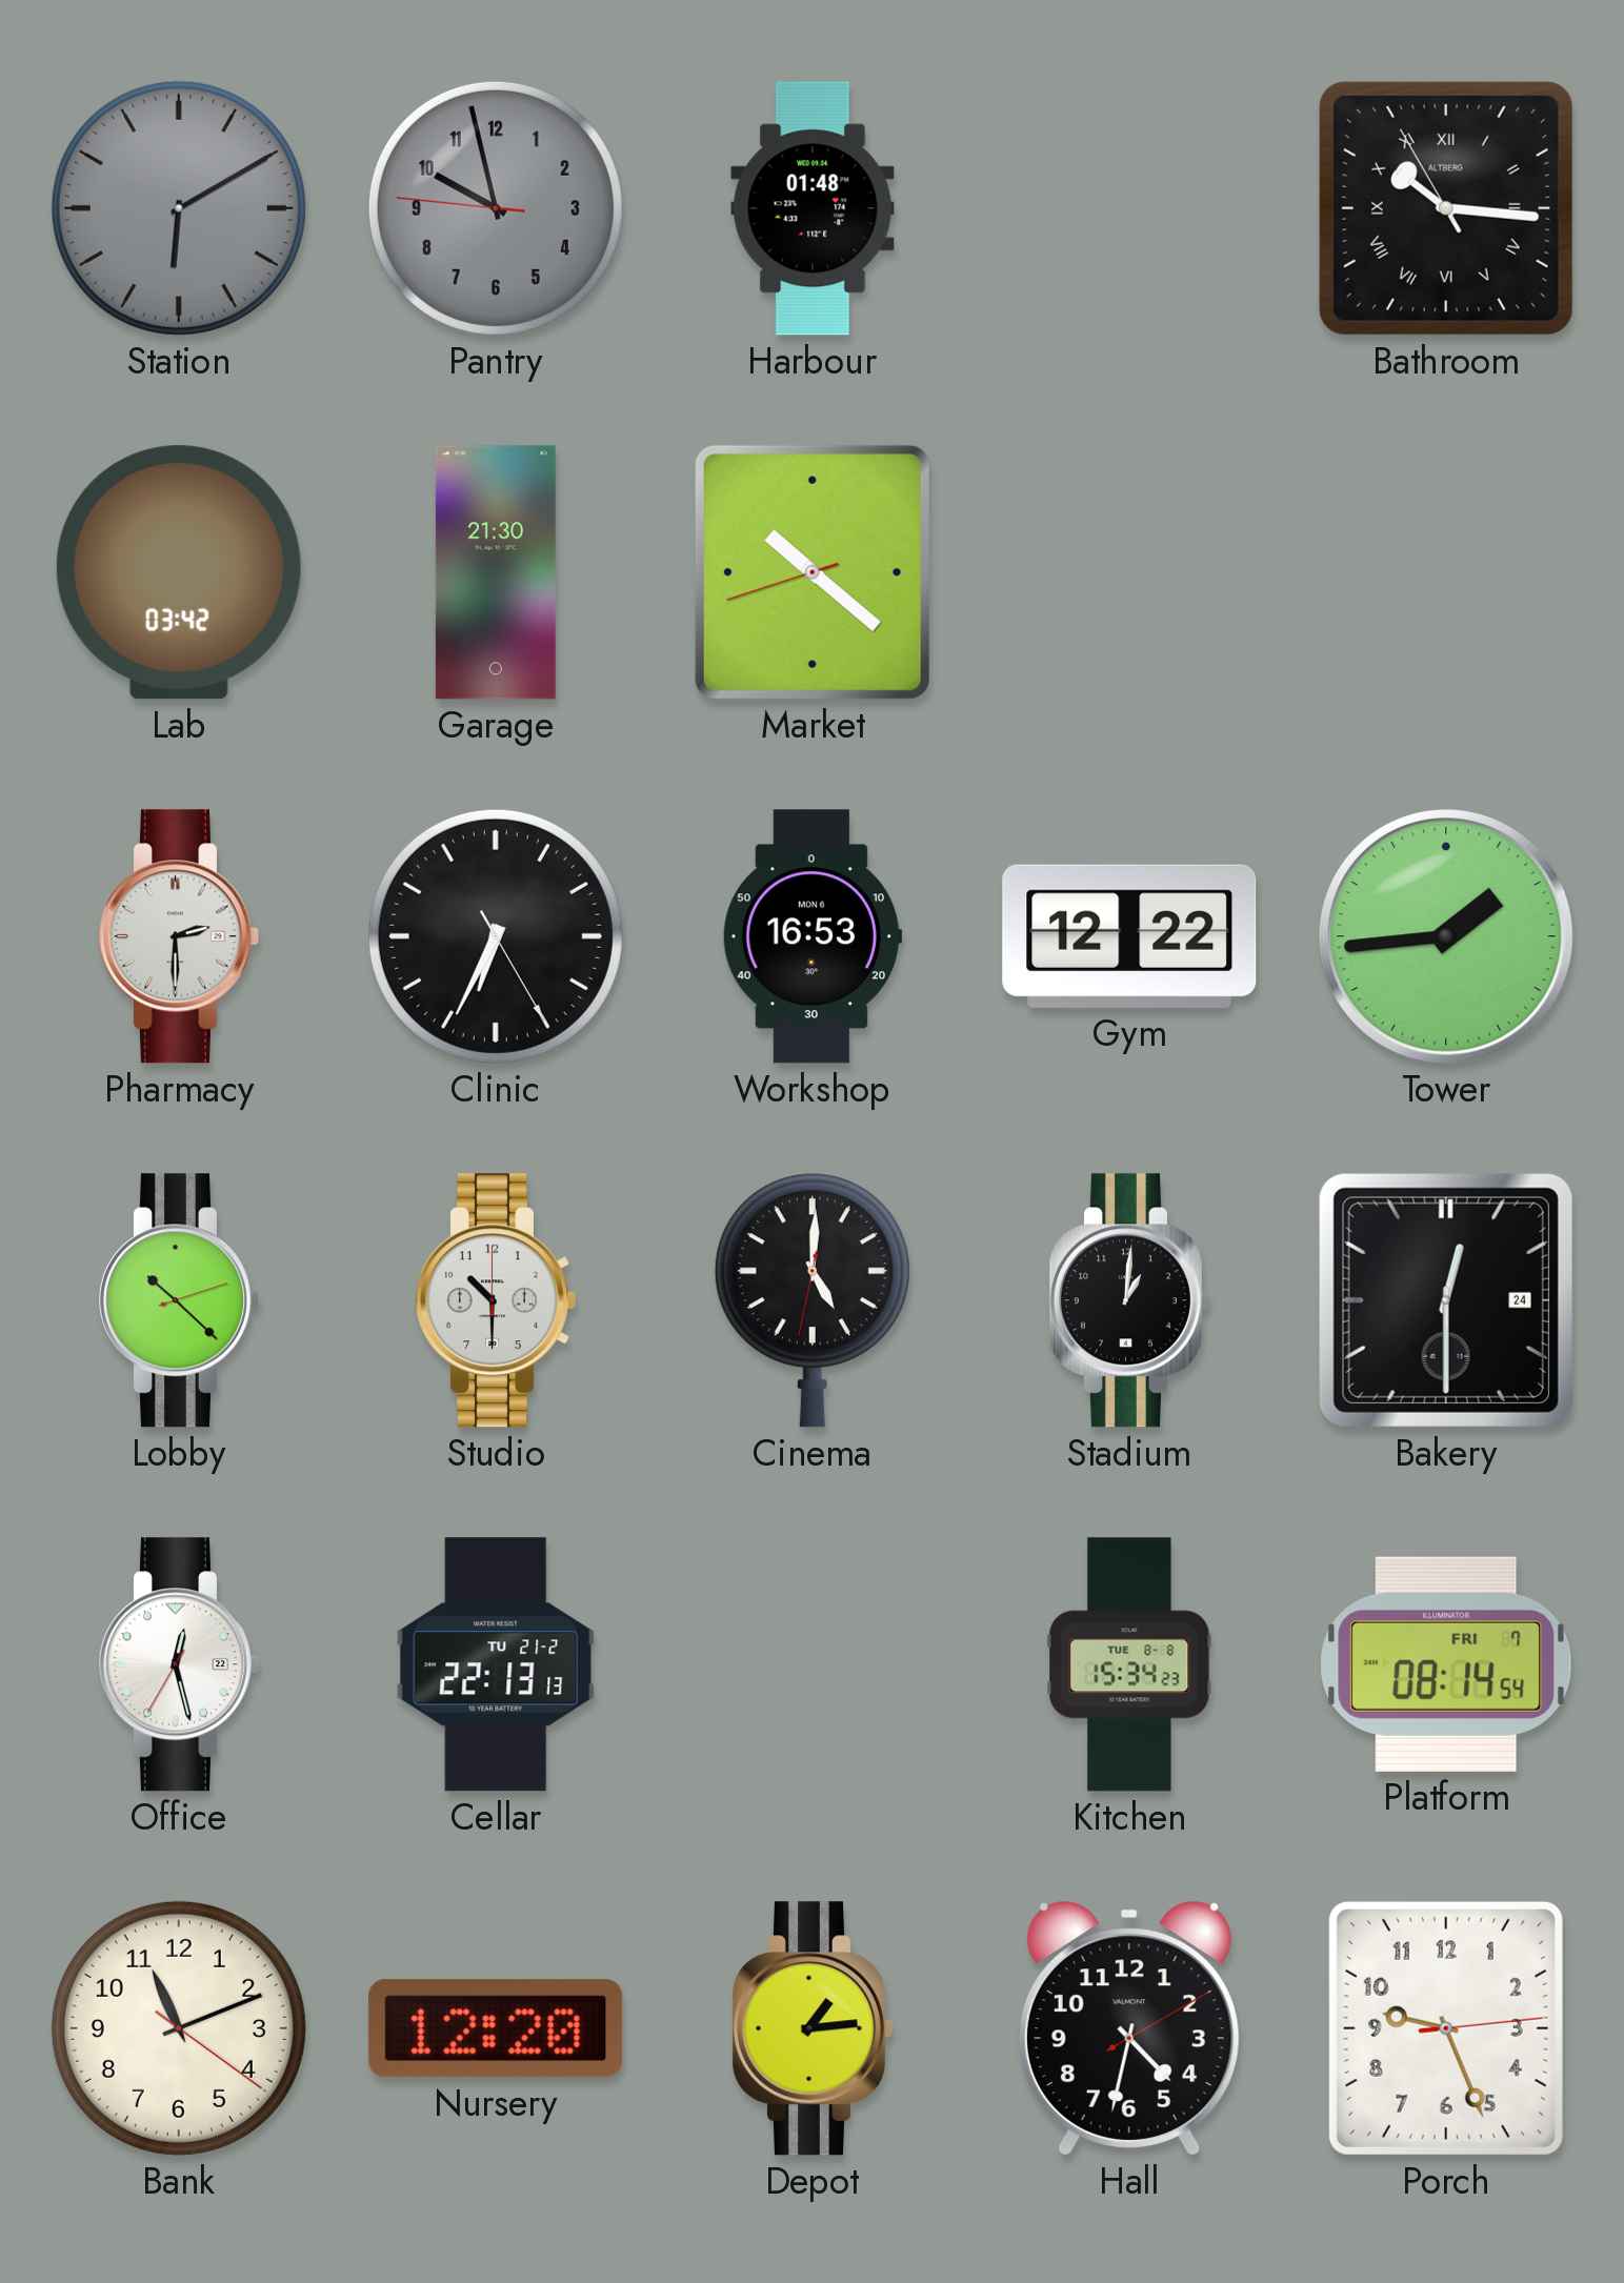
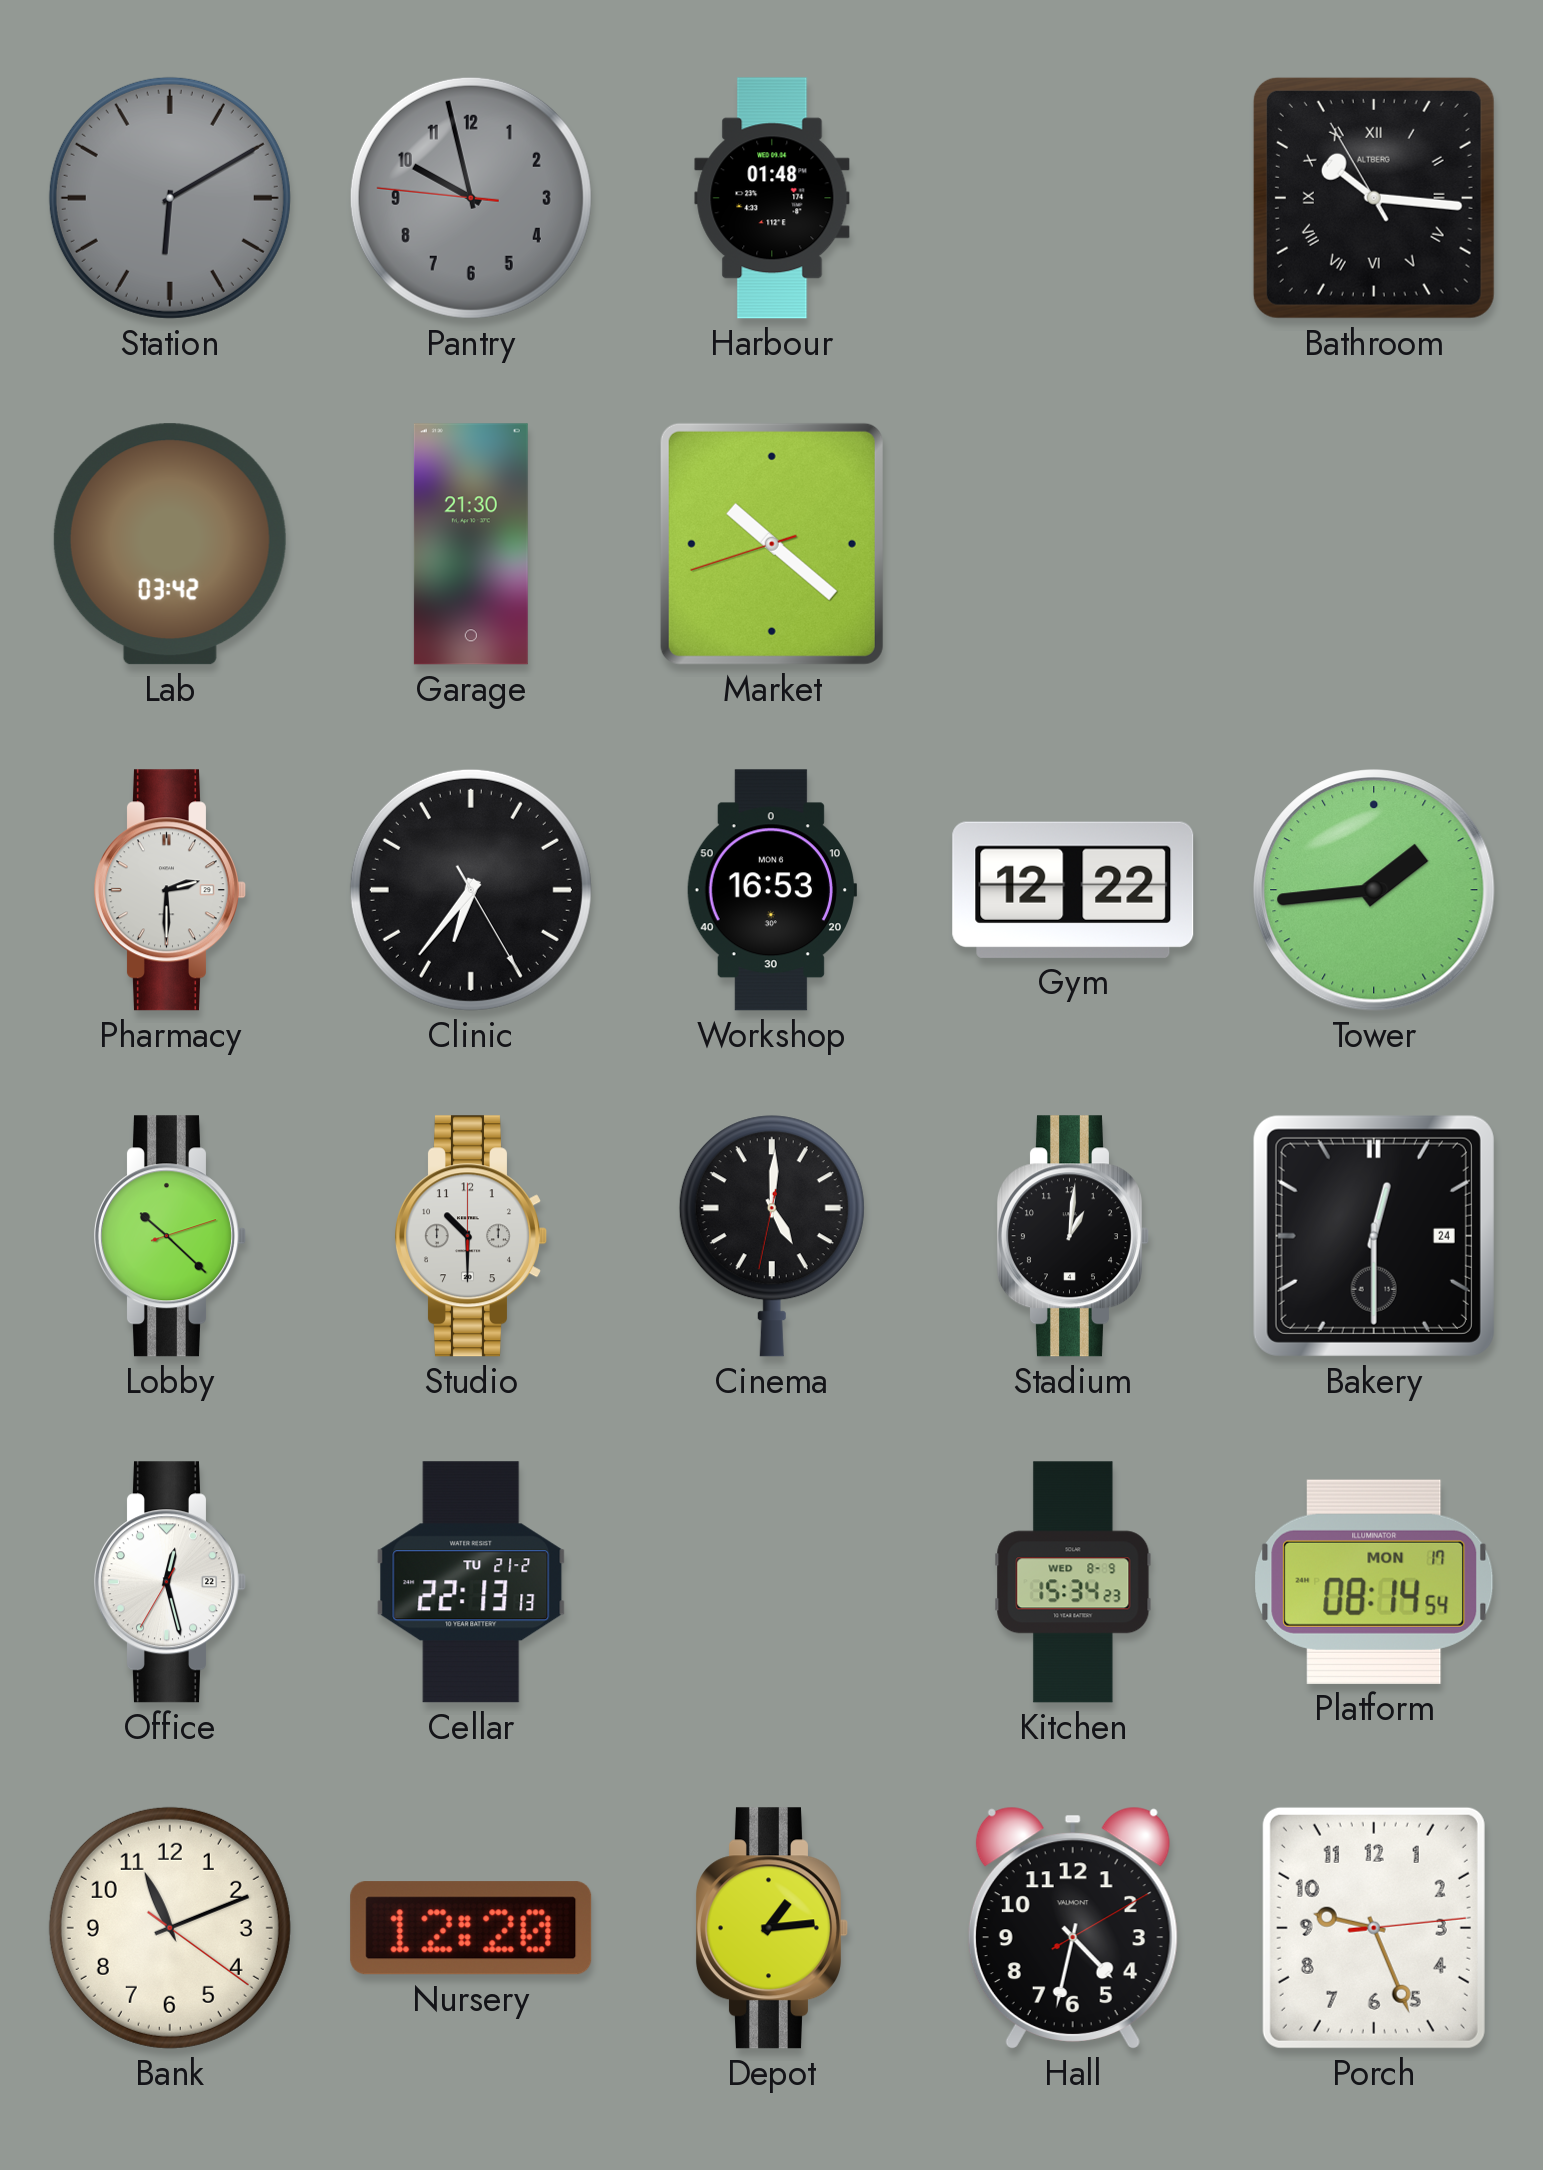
Clinic: 6:34 -> 6:36
Kitchen date: TUE 8-8 -> WED 8-9
Platform date: FRI 7 -> MON 17
